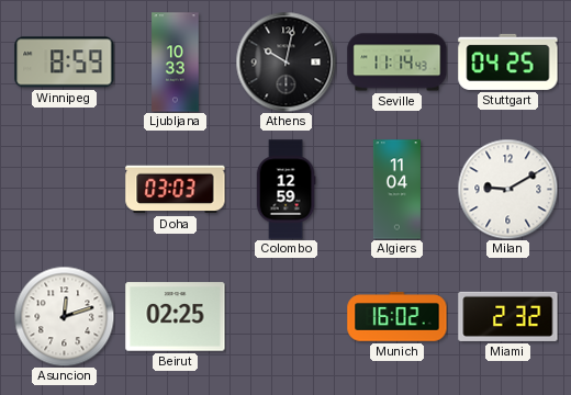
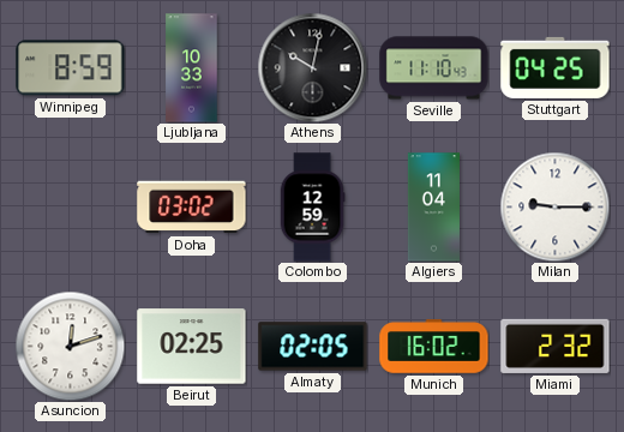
Seville: 11:14 -> 11:10
Doha: 03:03 -> 03:02
Milan: 9:10 -> 9:15
Almaty: none -> 02:05
